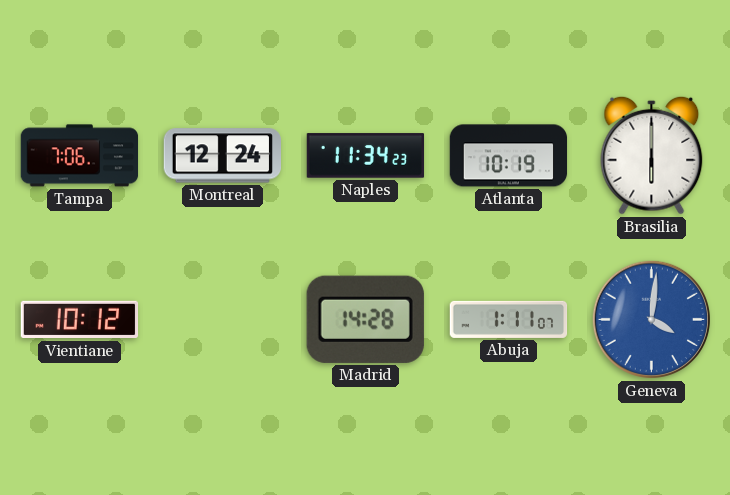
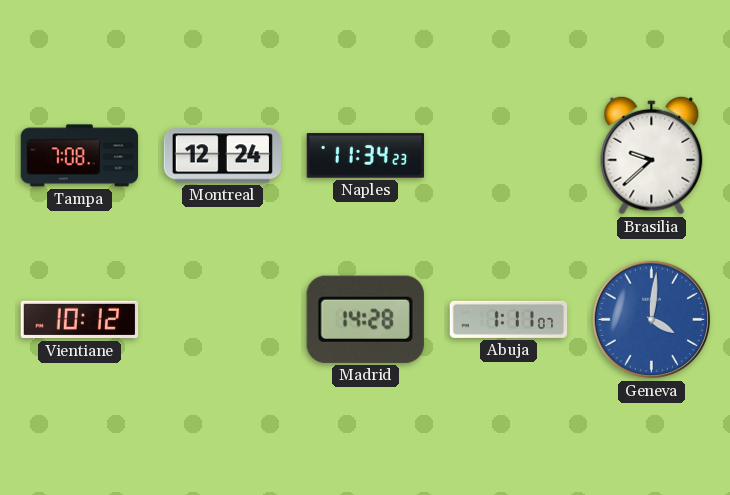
Tampa: 7:06 -> 7:08
Atlanta: 10:19 -> none
Brasilia: 6:00 -> 9:38
